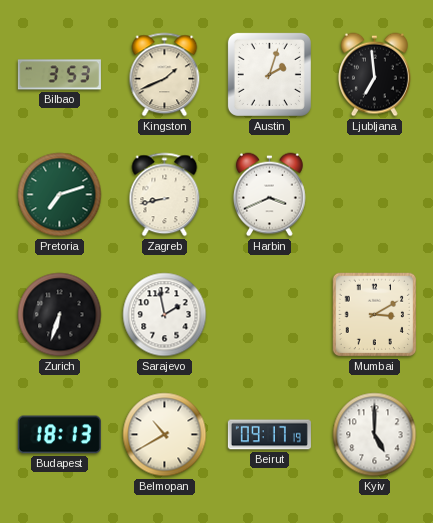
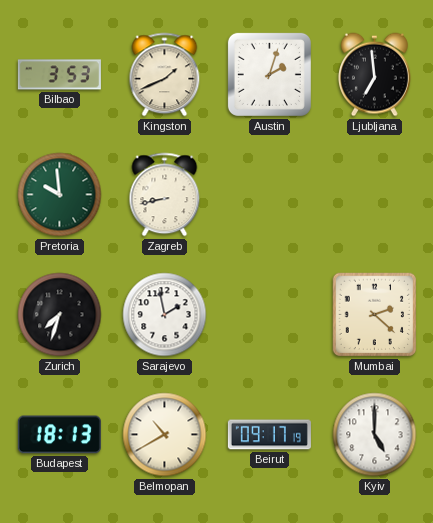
Pretoria: 7:12 -> 9:59
Harbin: 3:41 -> none
Zurich: 6:33 -> 7:33
Mumbai: 3:10 -> 2:22
